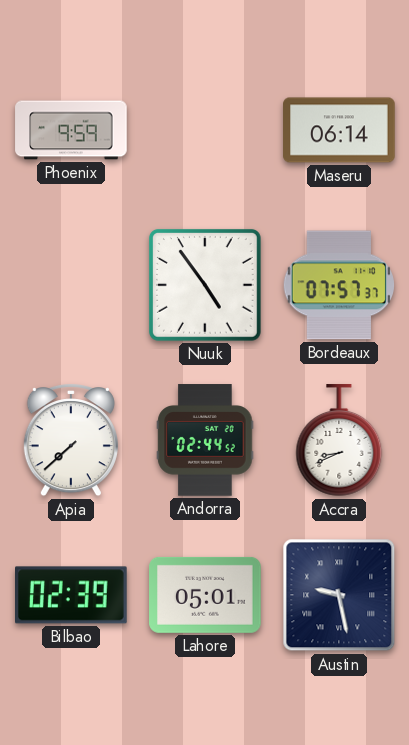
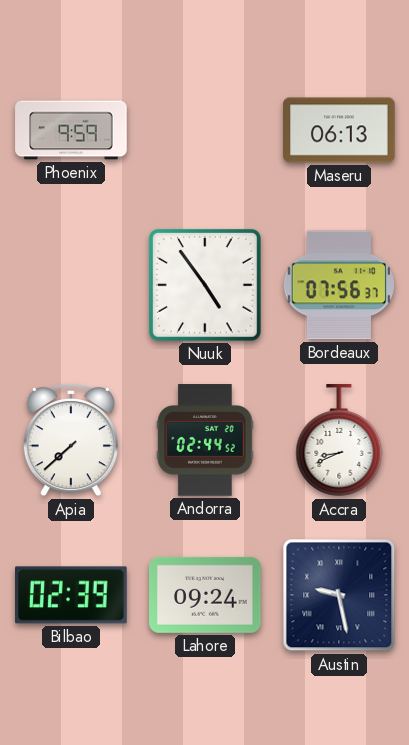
Maseru: 06:14 -> 06:13
Bordeaux: 07:57 -> 07:56
Lahore: 05:01 -> 09:24
